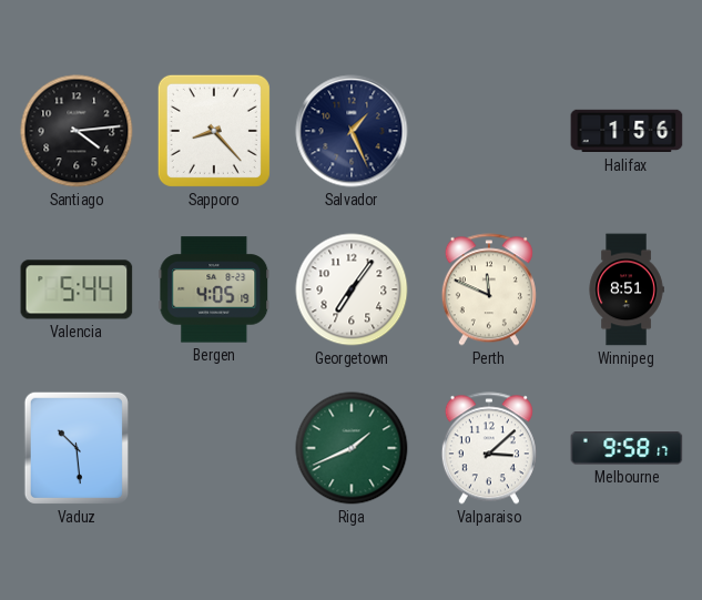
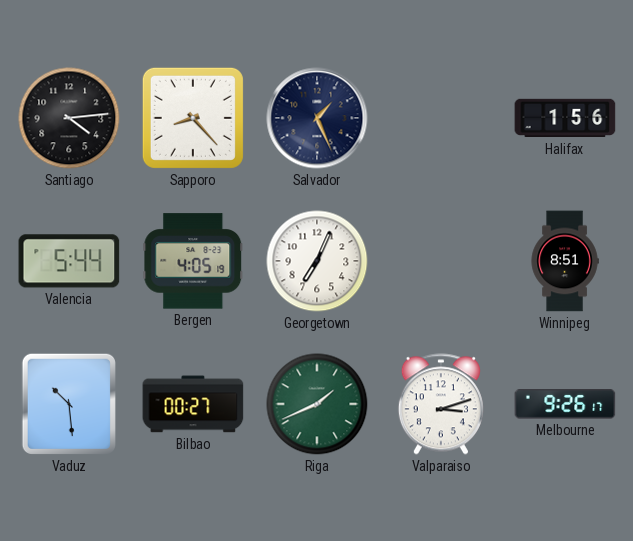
Georgetown: 7:06 -> 7:04
Perth: 11:49 -> none
Bilbao: none -> 00:27
Valparaiso: 3:08 -> 3:12
Melbourne: 9:58 -> 9:26
